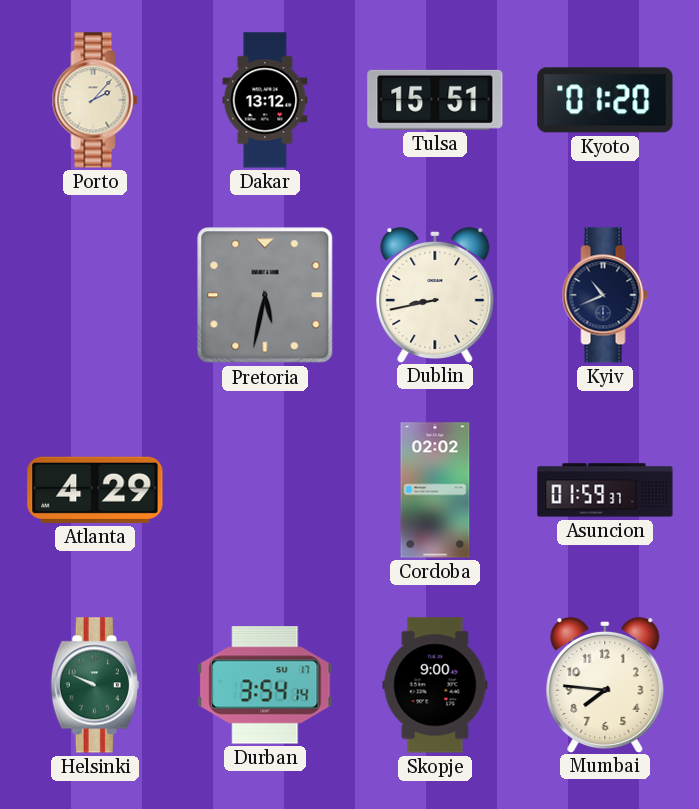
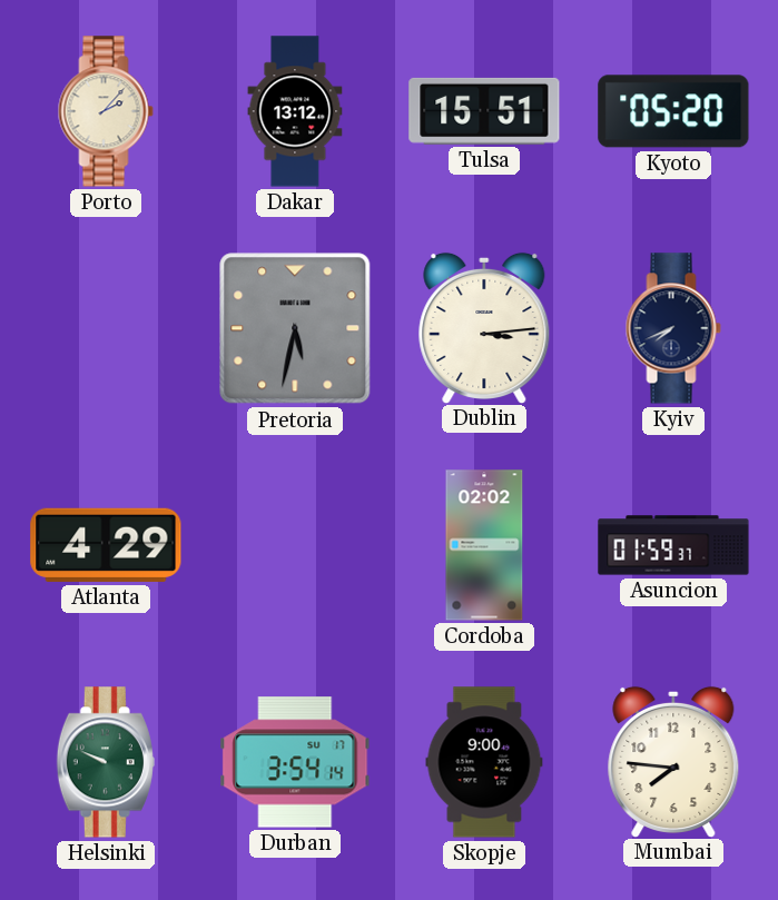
Kyoto: 01:20 -> 05:20
Dublin: 8:43 -> 3:14
Kyiv: 10:41 -> 7:41
